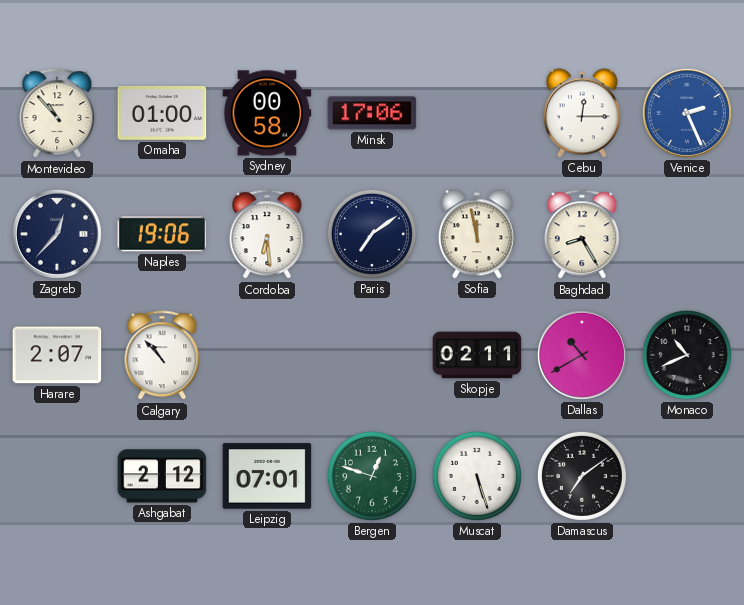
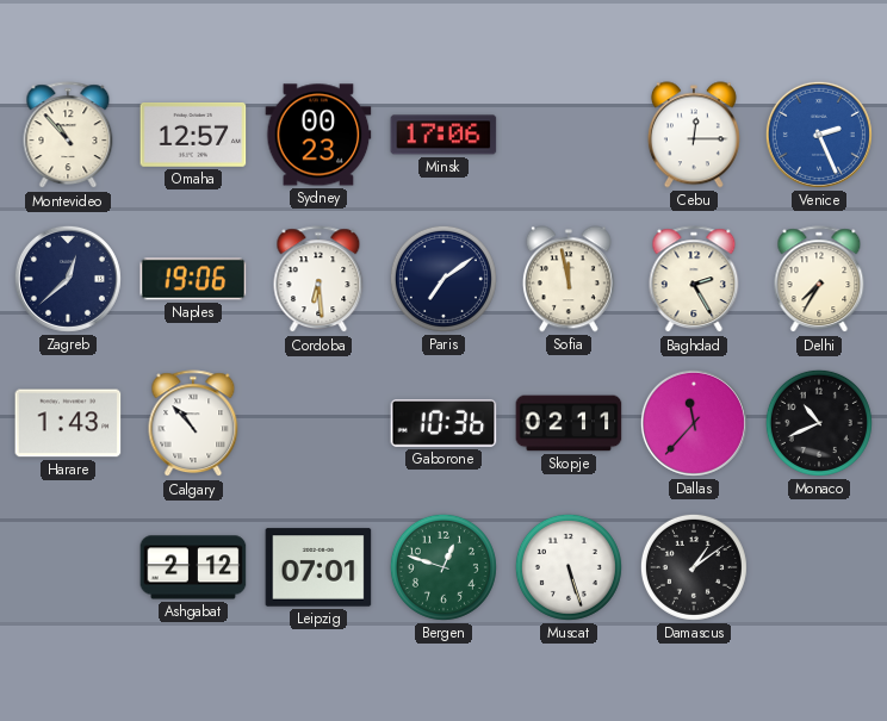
Omaha: 01:00 -> 12:57
Sydney: 00:58 -> 00:23
Zagreb: 12:37 -> 12:38
Baghdad: 8:25 -> 2:25
Delhi: none -> 7:35
Harare: 2:07 -> 1:43
Gaborone: none -> 10:36
Dallas: 10:40 -> 11:37
Damascus: 7:09 -> 1:09
